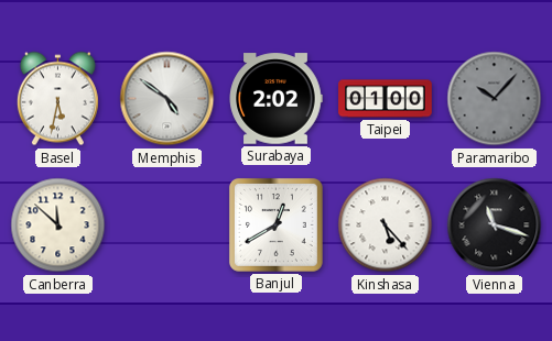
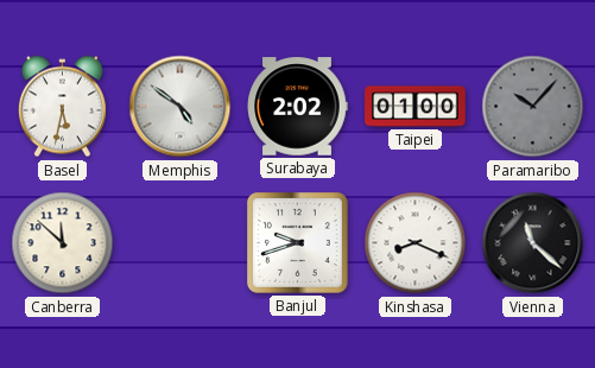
Banjul: 12:40 -> 9:42
Kinshasa: 5:23 -> 8:19
Vienna: 11:18 -> 11:22
